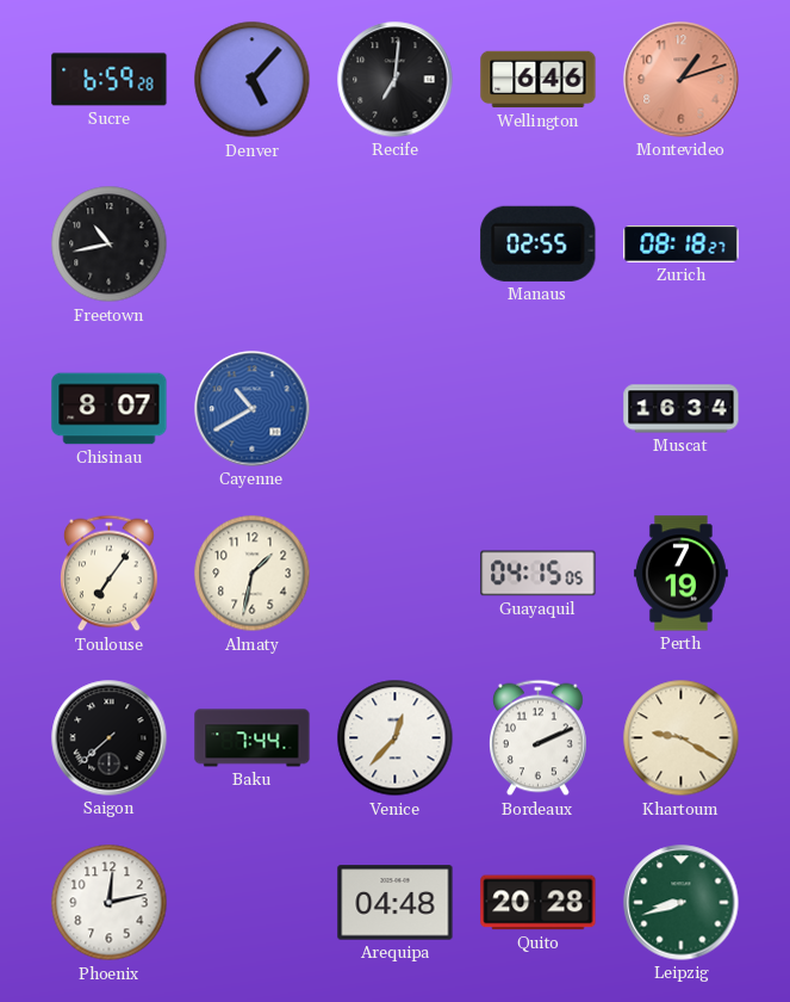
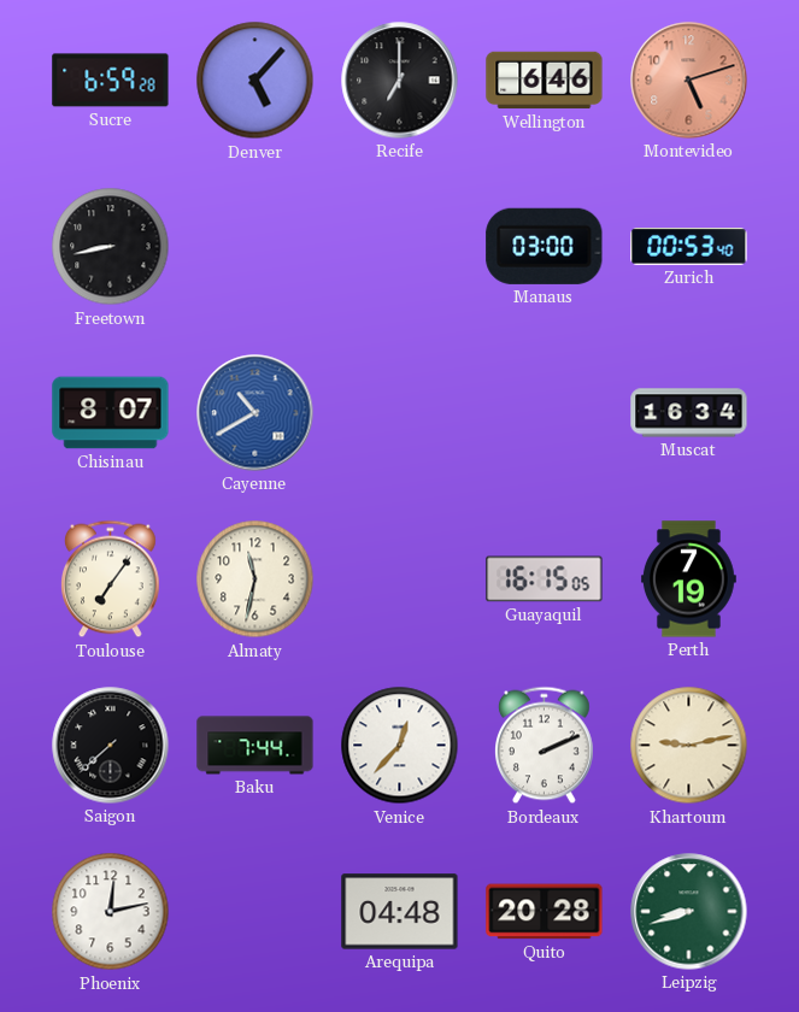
Recife: 7:01 -> 7:00
Montevideo: 1:12 -> 5:12
Freetown: 10:43 -> 8:43
Manaus: 02:55 -> 03:00
Zurich: 08:18 -> 00:53
Almaty: 1:32 -> 11:32
Guayaquil: 04:15 -> 16:15
Khartoum: 9:20 -> 9:13
